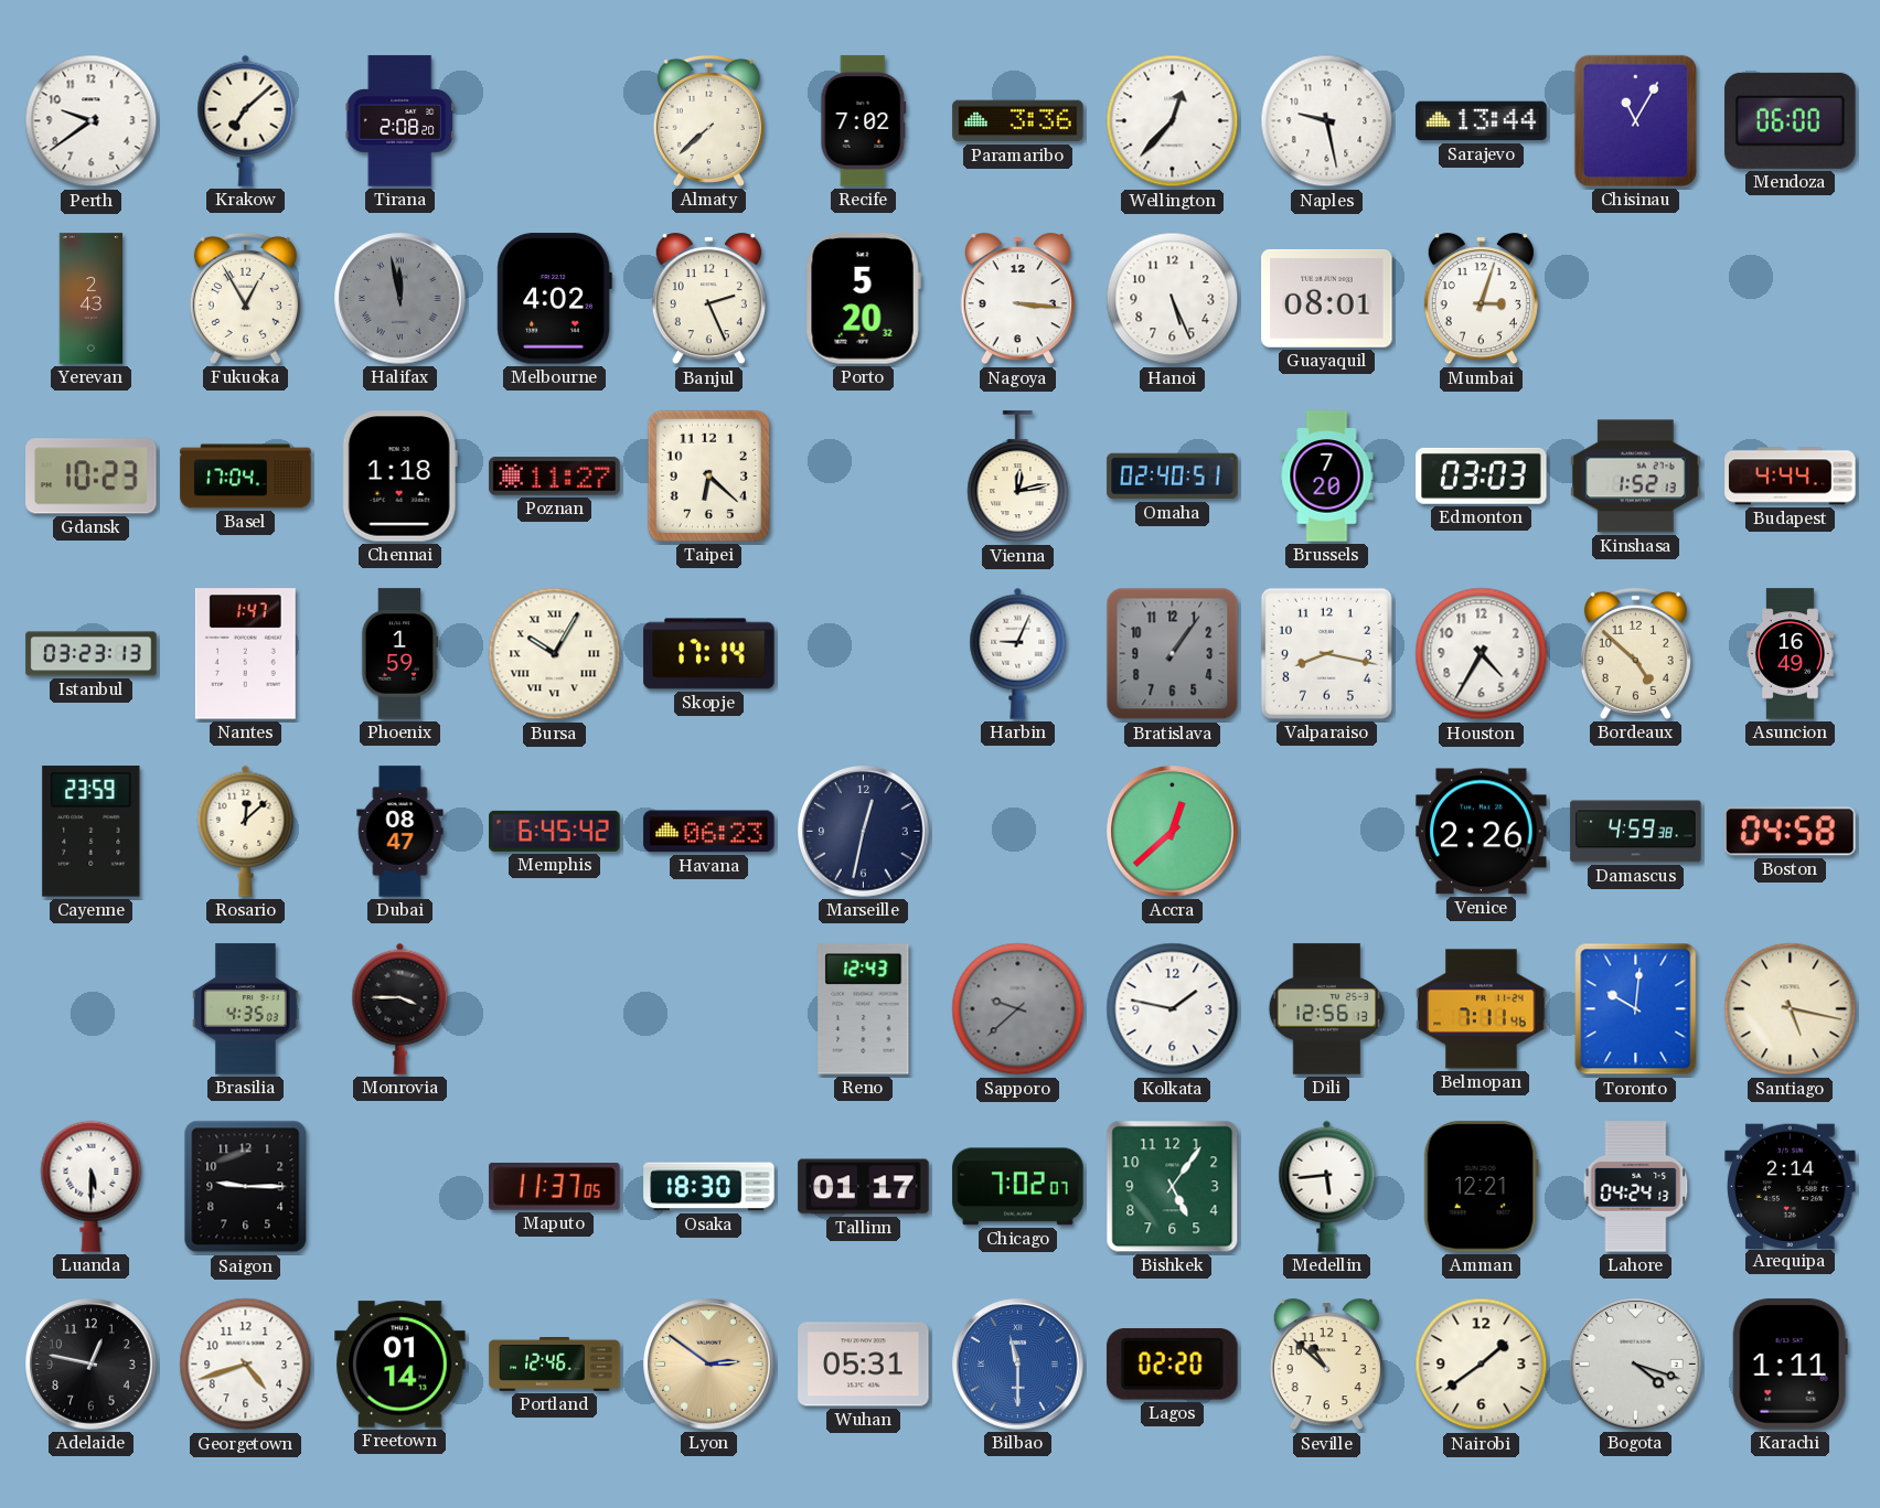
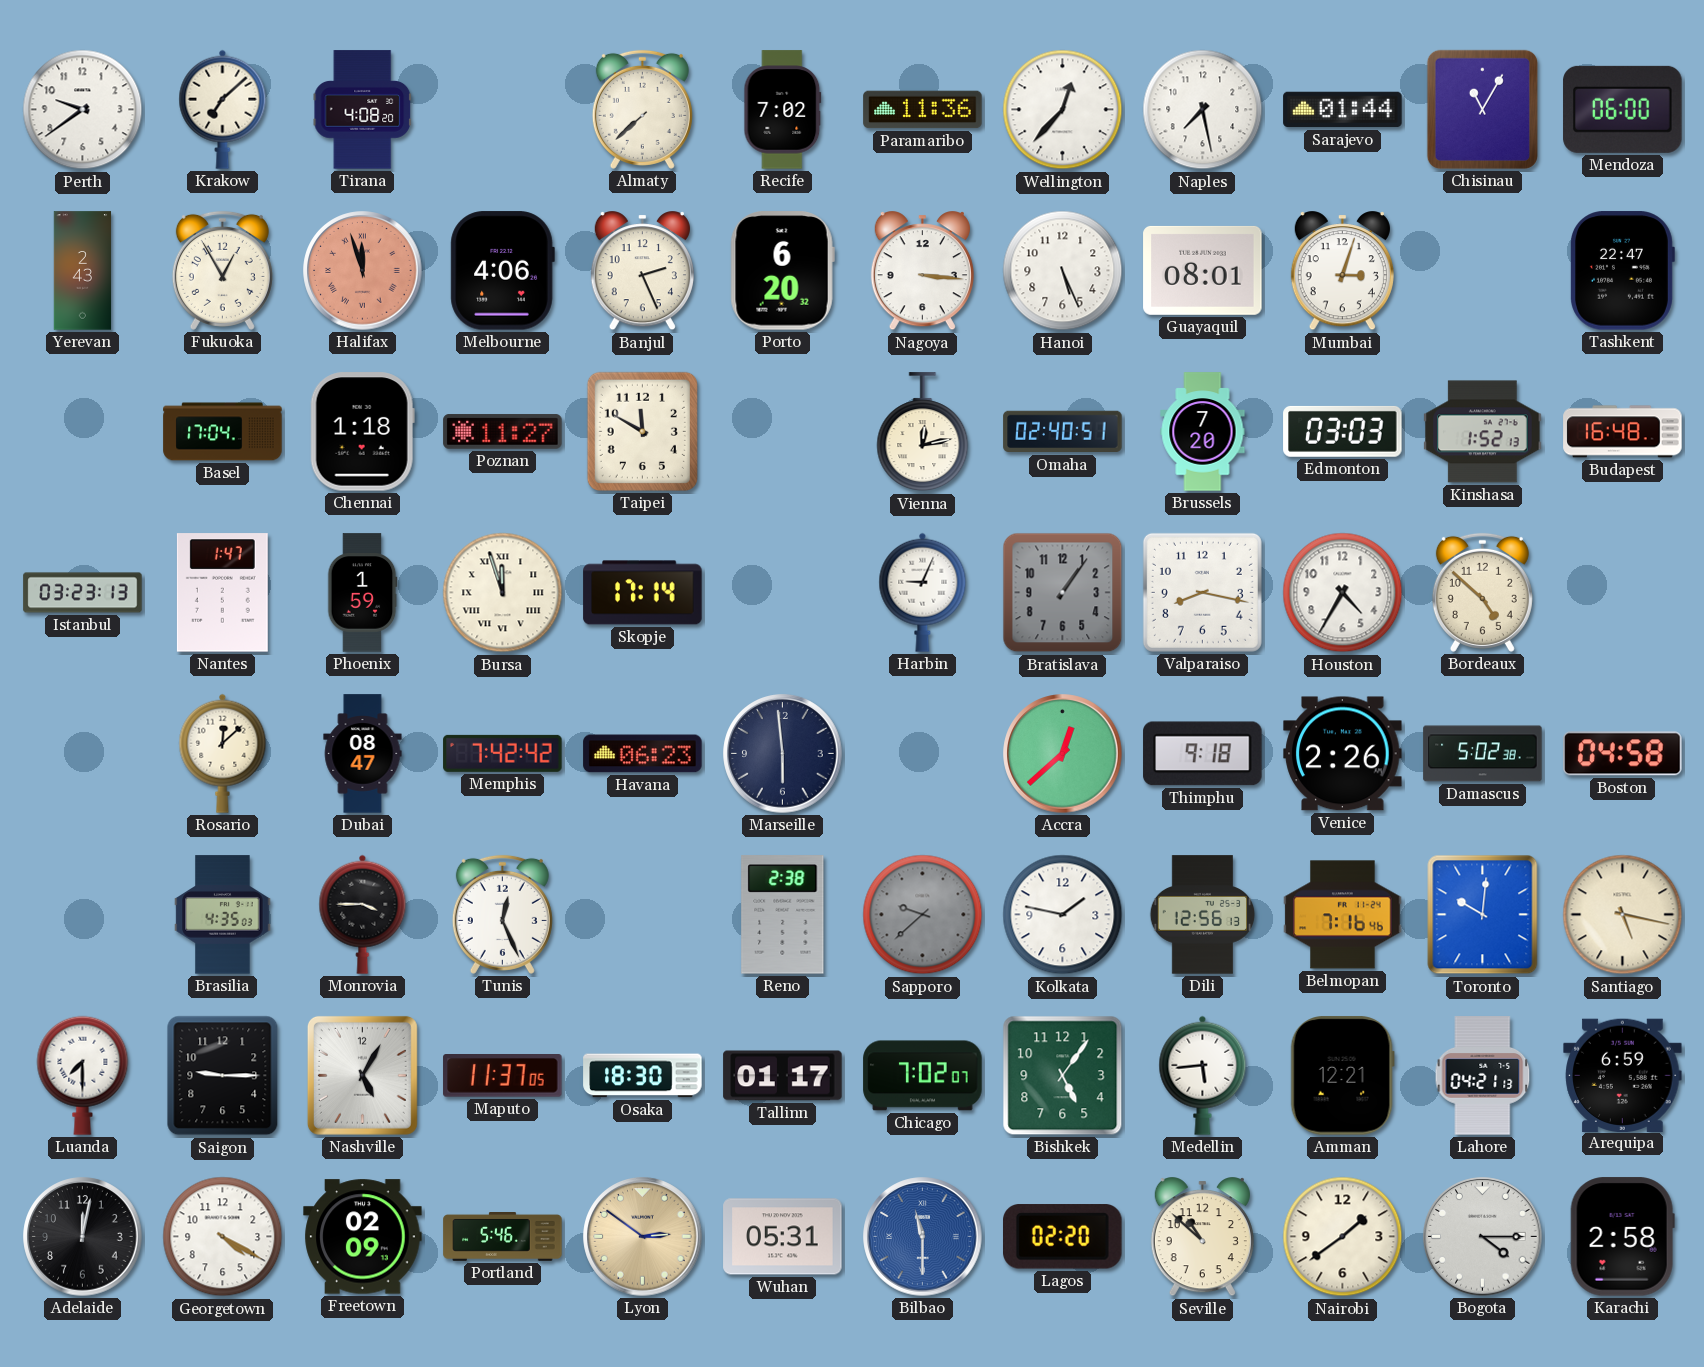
Tirana: 2:08 -> 4:08
Paramaribo: 3:36 -> 11:36
Naples: 9:28 -> 7:28
Sarajevo: 13:44 -> 01:44
Halifax: 11:58 -> 11:57
Halifax dial: grey -> salmon
Melbourne: 4:02 -> 4:06
Porto: 5:20 -> 6:20
Tashkent: none -> 22:47
Gdansk: 10:23 -> none
Taipei: 6:22 -> 11:50
Budapest: 4:44 -> 16:48
Bursa: 10:05 -> 11:57
Asuncion: 16:49 -> none
Cayenne: 23:59 -> none
Memphis: 6:45 -> 7:42
Marseille: 12:32 -> 5:59
Thimphu: none -> 9:18
Damascus: 4:59 -> 5:02
Tunis: none -> 12:26
Reno: 12:43 -> 2:38
Belmopan: 7:11 -> 7:16
Luanda: 5:30 -> 7:30
Nashville: none -> 5:05
Lahore: 04:24 -> 04:21
Arequipa: 2:14 -> 6:59
Adelaide: 12:47 -> 12:02
Georgetown: 4:42 -> 4:20
Freetown: 01:14 -> 02:09
Portland: 12:46 -> 5:46
Bogota: 4:18 -> 4:15
Karachi: 1:11 -> 2:58
